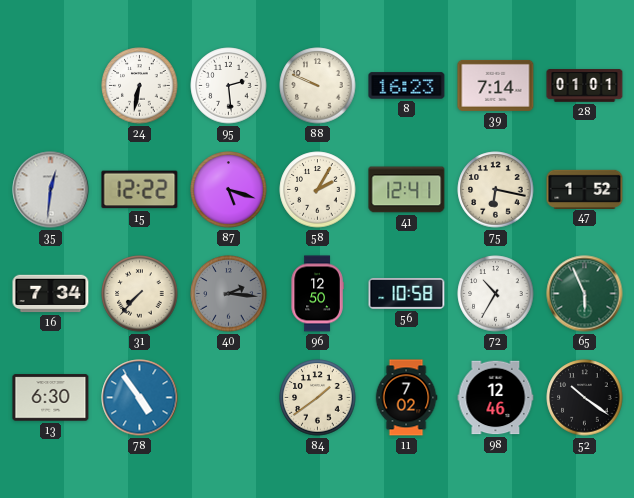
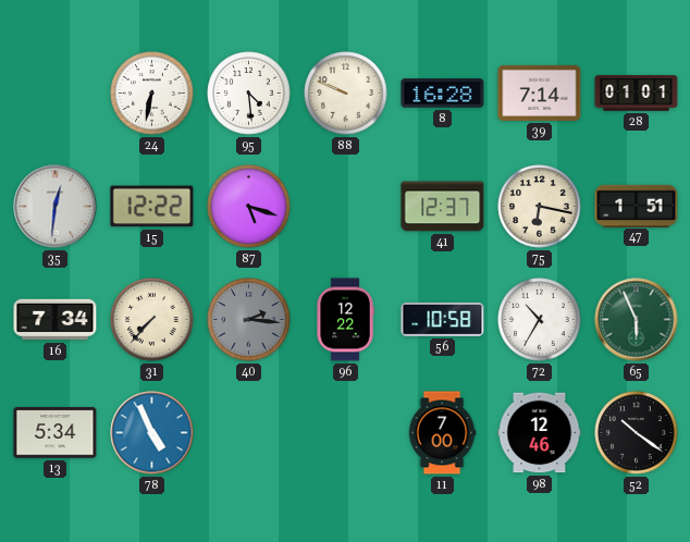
95: 2:29 -> 4:29
8: 16:23 -> 16:28
58: 2:05 -> none
41: 12:41 -> 12:37
47: 1:52 -> 1:51
96: 12:50 -> 12:22
13: 6:30 -> 5:34
78: 4:54 -> 4:56
84: 1:39 -> none
11: 7:02 -> 7:00
